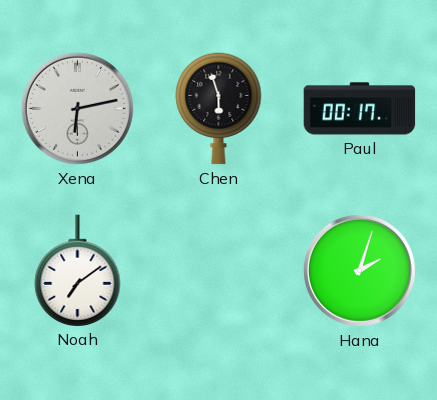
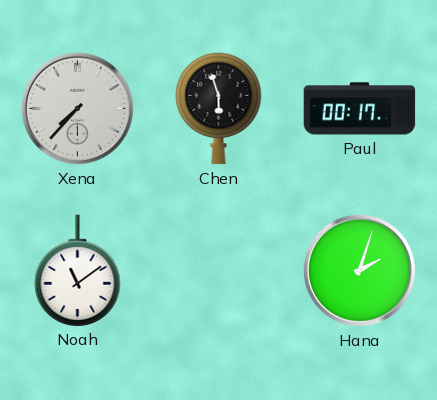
Xena: 6:13 -> 7:37
Noah: 7:09 -> 11:09
